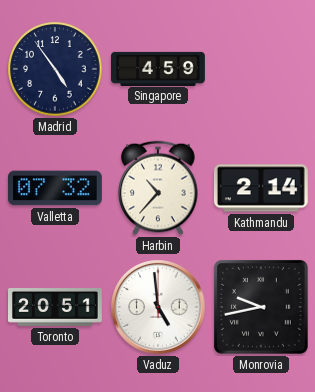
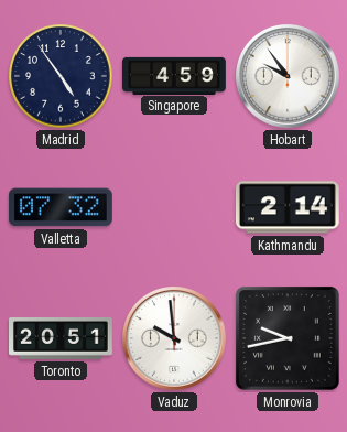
Hobart: none -> 9:54
Harbin: 10:37 -> none
Vaduz: 4:59 -> 9:59
